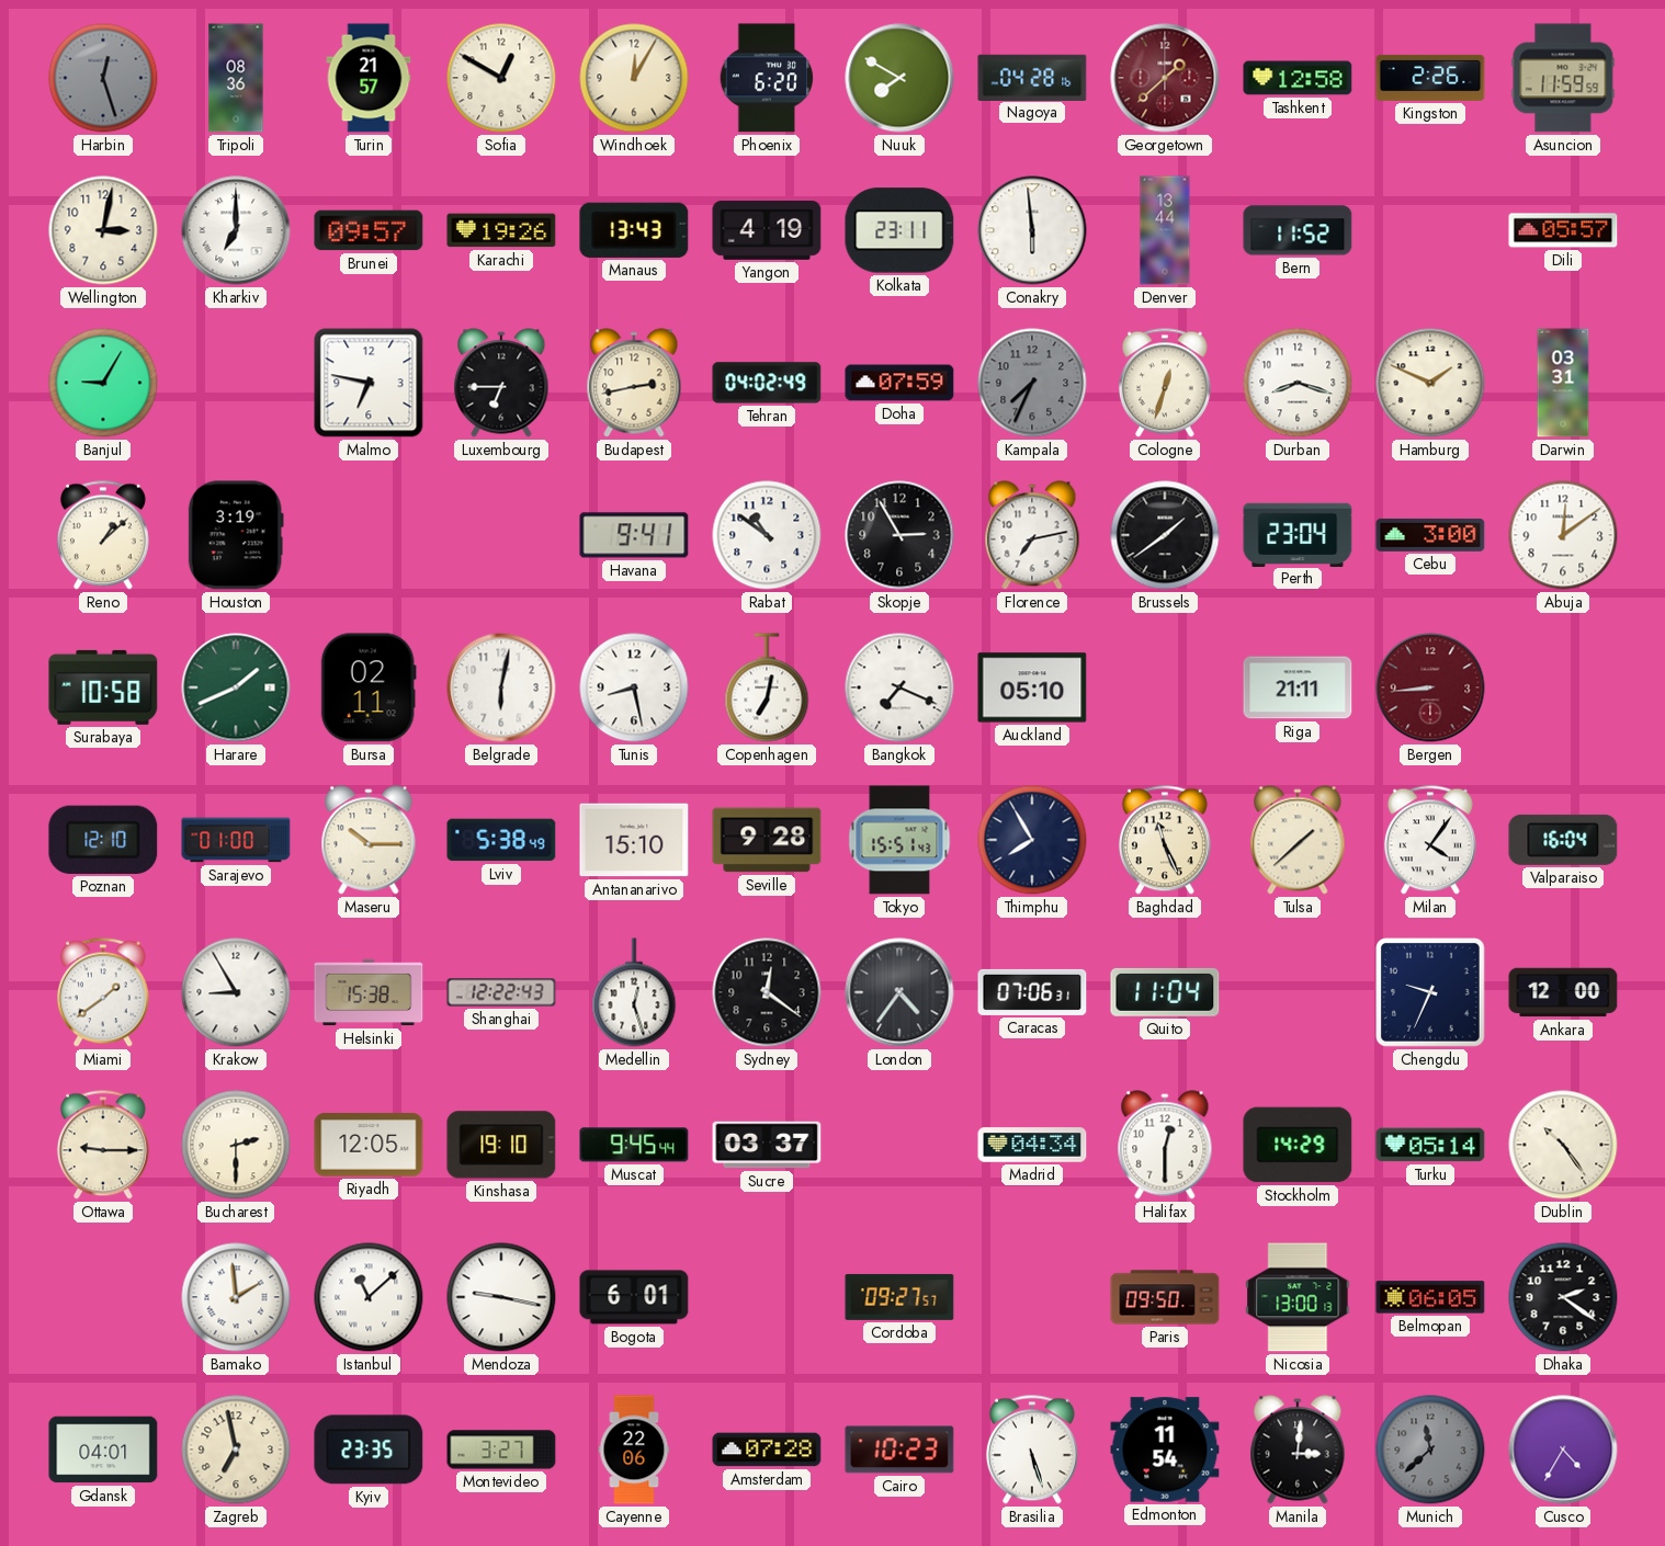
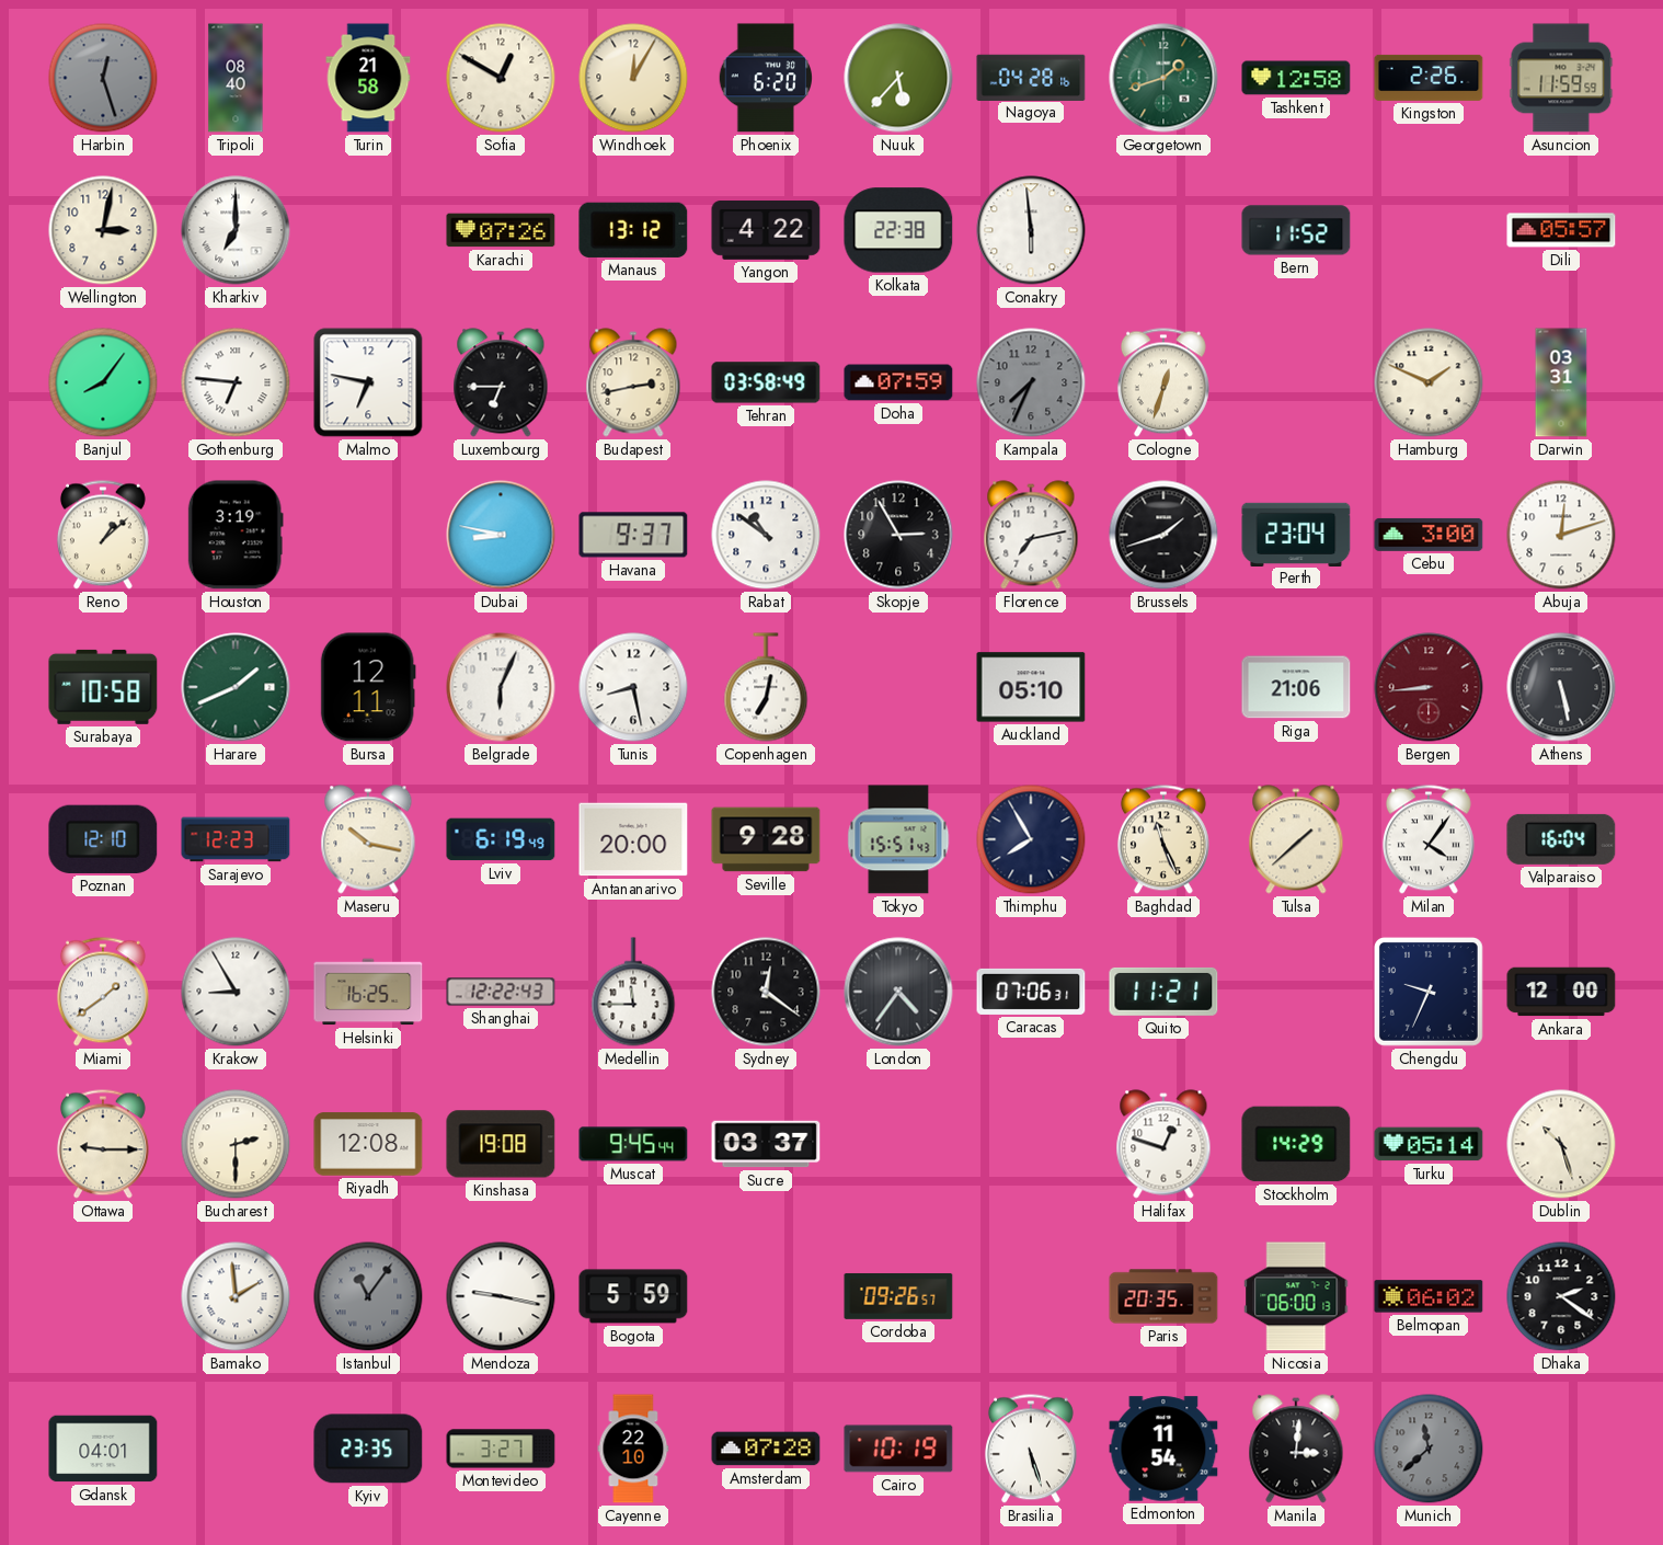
Tripoli: 08:36 -> 08:40
Turin: 21:57 -> 21:58
Nuuk: 7:50 -> 5:37
Georgetown: 1:38 -> 1:42
Georgetown dial: burgundy -> green
Brunei: 09:57 -> none
Karachi: 19:26 -> 07:26
Manaus: 13:43 -> 13:12
Yangon: 4:19 -> 4:22
Kolkata: 23:11 -> 22:38
Denver: 13:44 -> none
Banjul: 9:05 -> 8:06
Gothenburg: none -> 6:46
Tehran: 04:02 -> 03:58
Durban: 8:18 -> none
Dubai: none -> 8:47
Havana: 9:41 -> 9:37
Brussels: 1:39 -> 1:42
Abuja: 12:09 -> 12:12
Bursa: 02:11 -> 12:11
Belgrade: 6:02 -> 6:04
Bangkok: 7:19 -> none
Riga: 21:11 -> 21:06
Athens: none -> 5:28
Sarajevo: 01:00 -> 12:23
Maseru: 10:15 -> 10:17
Lviv: 5:38 -> 6:19
Antananarivo: 15:10 -> 20:00
Helsinki: 15:38 -> 16:25
Medellin: 12:27 -> 11:45
Quito: 11:04 -> 11:21
Riyadh: 12:05 -> 12:08
Kinshasa: 19:10 -> 19:08
Madrid: 04:34 -> none
Halifax: 12:30 -> 12:48
Dublin: 10:24 -> 10:27
Istanbul: 11:08 -> 11:06
Istanbul dial: white -> grey
Bogota: 6:01 -> 5:59
Cordoba: 09:27 -> 09:26
Paris: 09:50 -> 20:35
Nicosia: 13:00 -> 06:00
Belmopan: 06:05 -> 06:02
Zagreb: 6:58 -> none
Cayenne: 22:06 -> 22:10
Cairo: 10:23 -> 10:19
Cusco: 4:35 -> none
